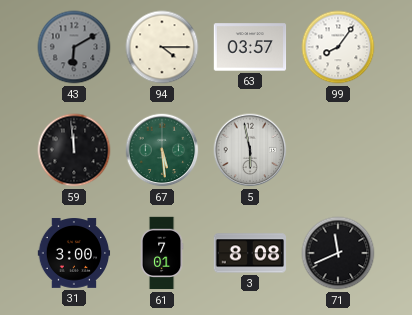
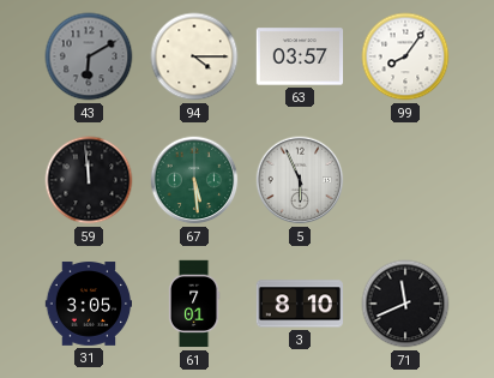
5: 5:58 -> 5:56
31: 3:00 -> 3:05
3: 8:08 -> 8:10
